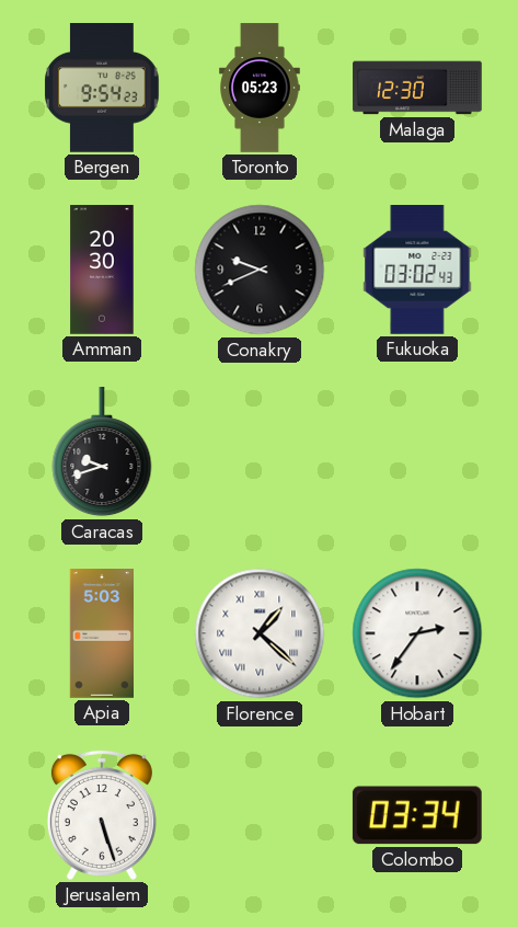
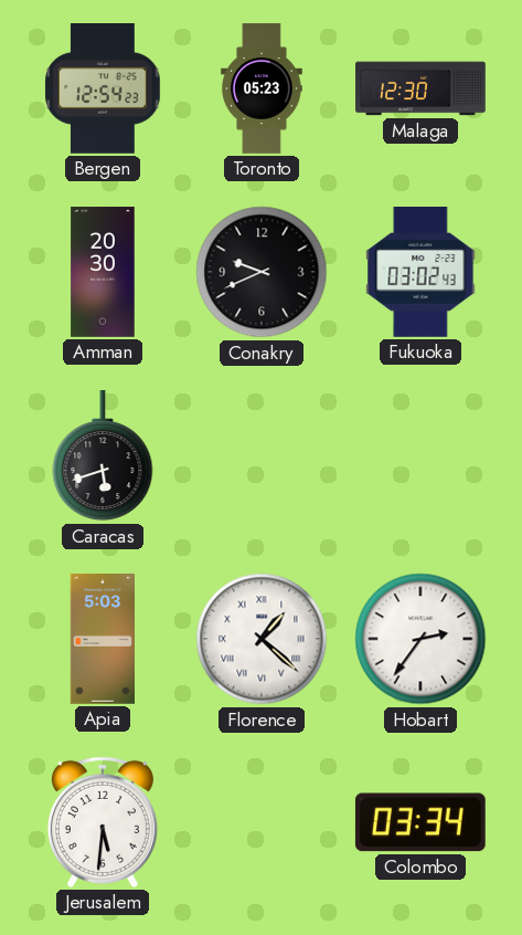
Bergen: 9:54 -> 12:54
Caracas: 9:42 -> 5:42
Jerusalem: 5:27 -> 5:31
